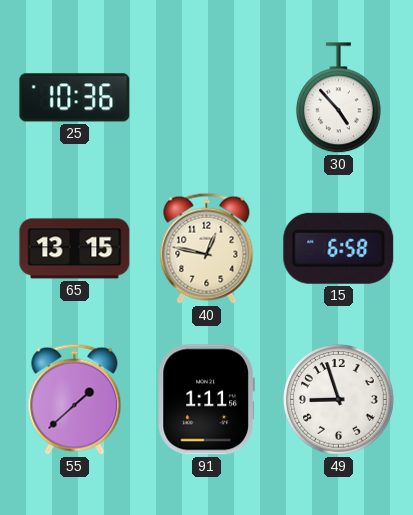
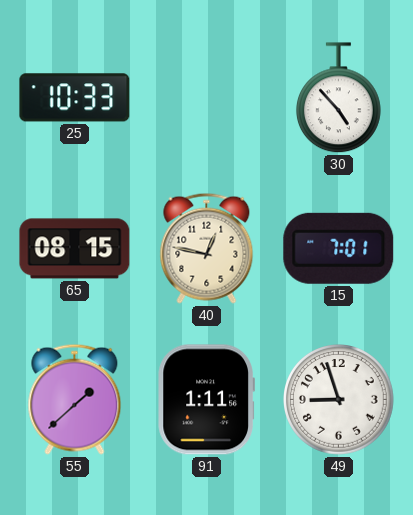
25: 10:36 -> 10:33
65: 13:15 -> 08:15
15: 6:58 -> 7:01
